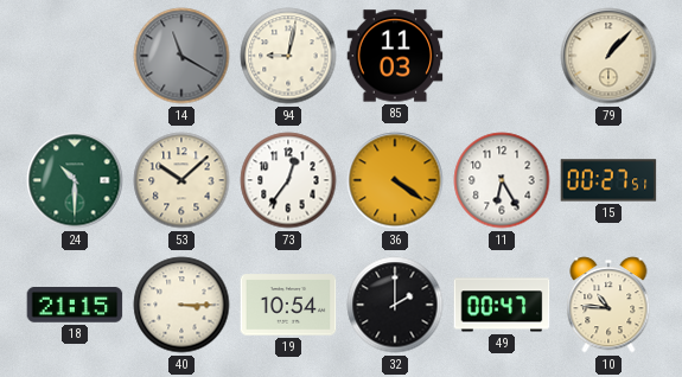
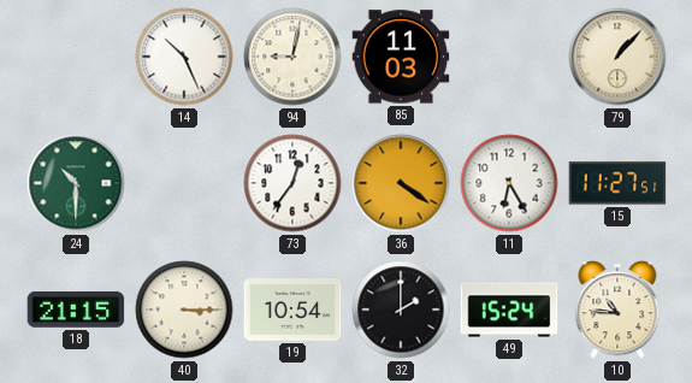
14: 11:20 -> 10:26
14 dial: grey -> white
53: 10:08 -> none
15: 00:27 -> 11:27
49: 00:47 -> 15:24
